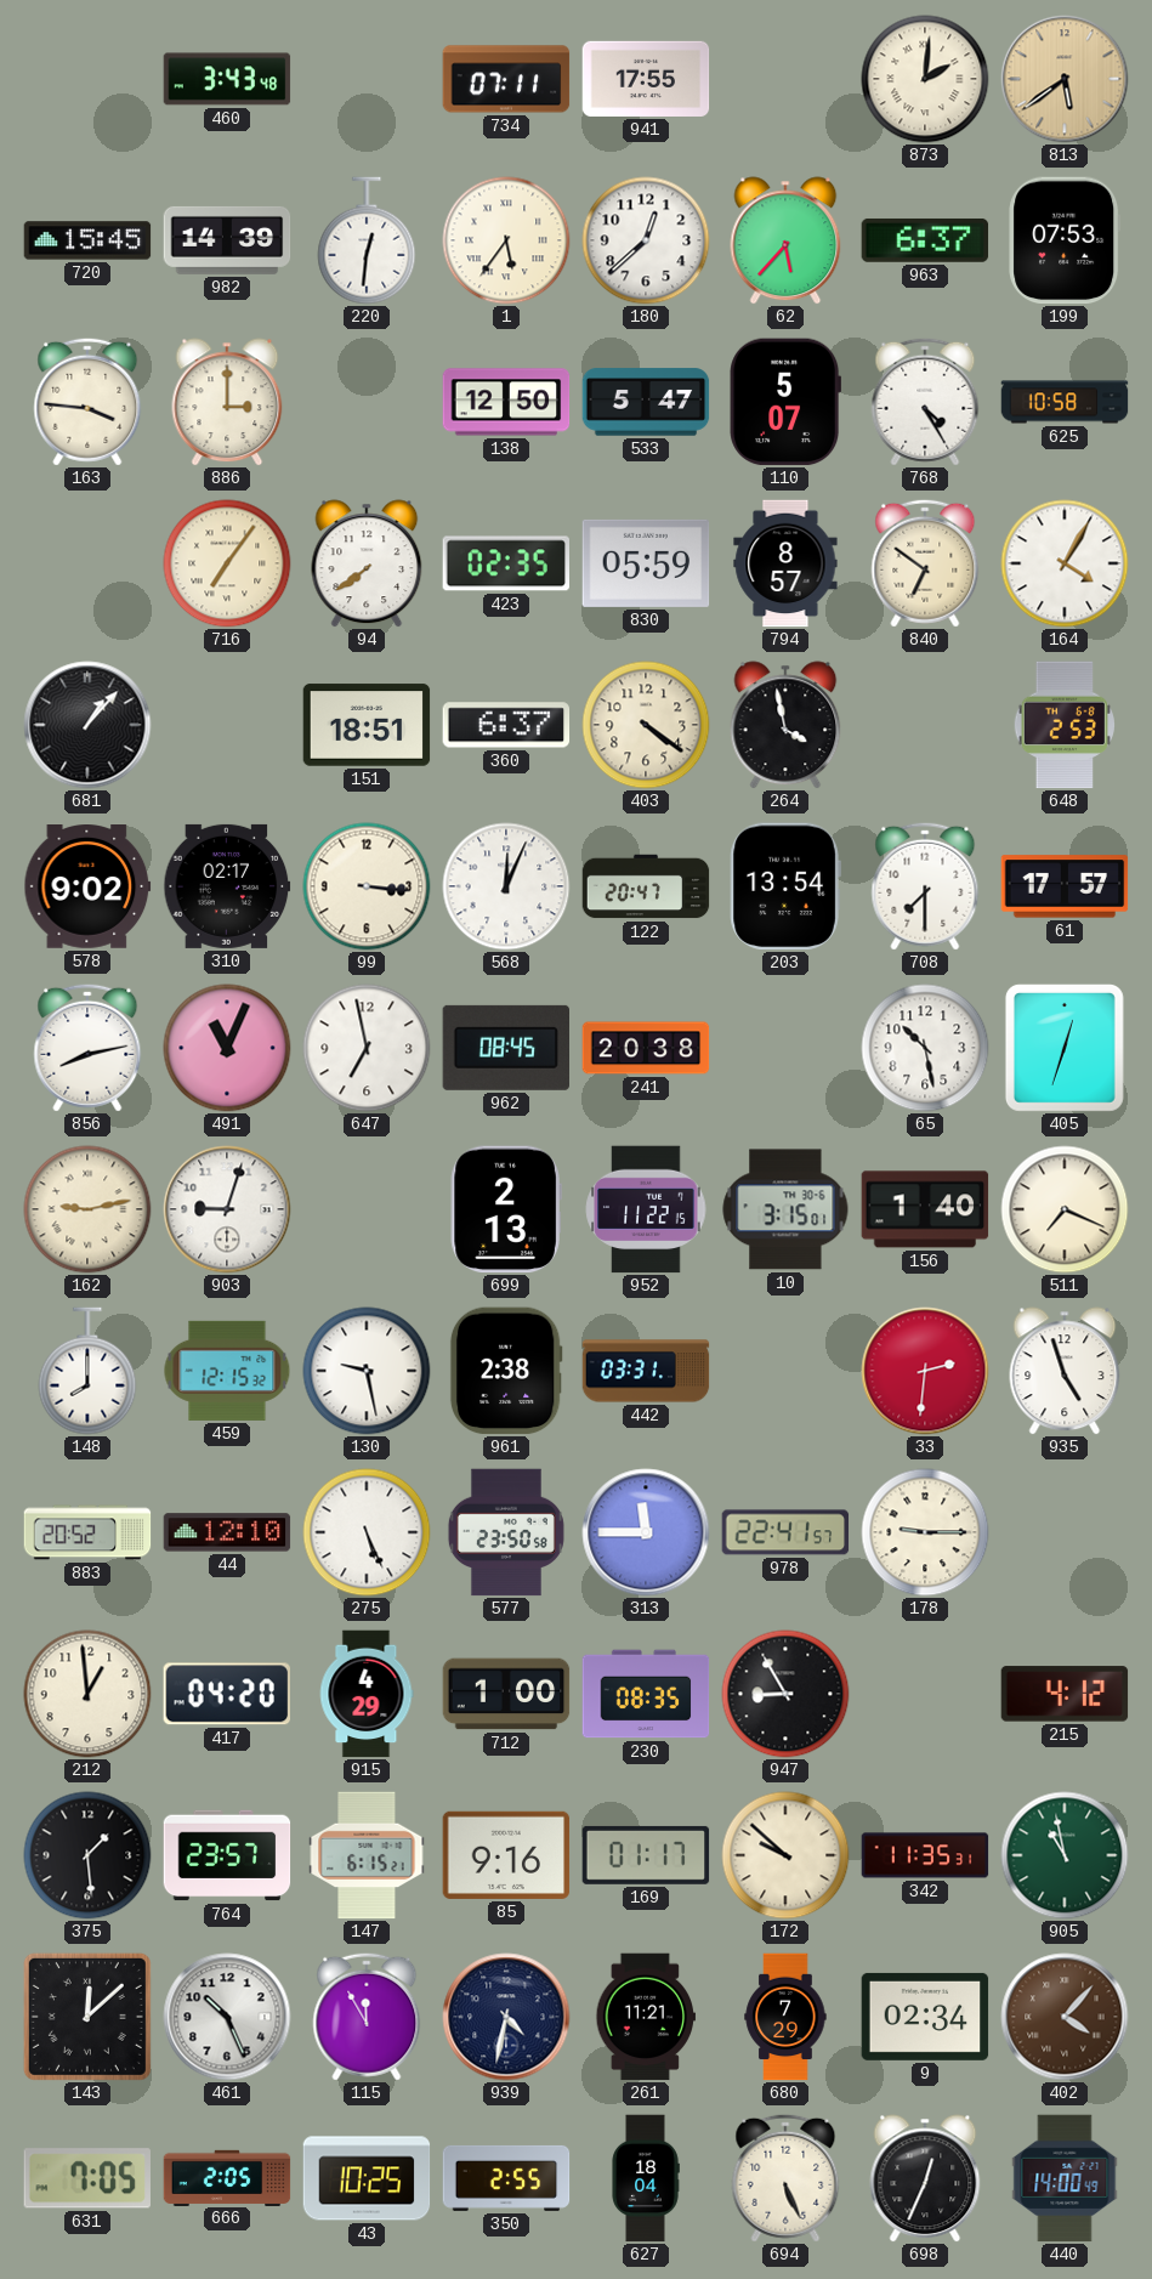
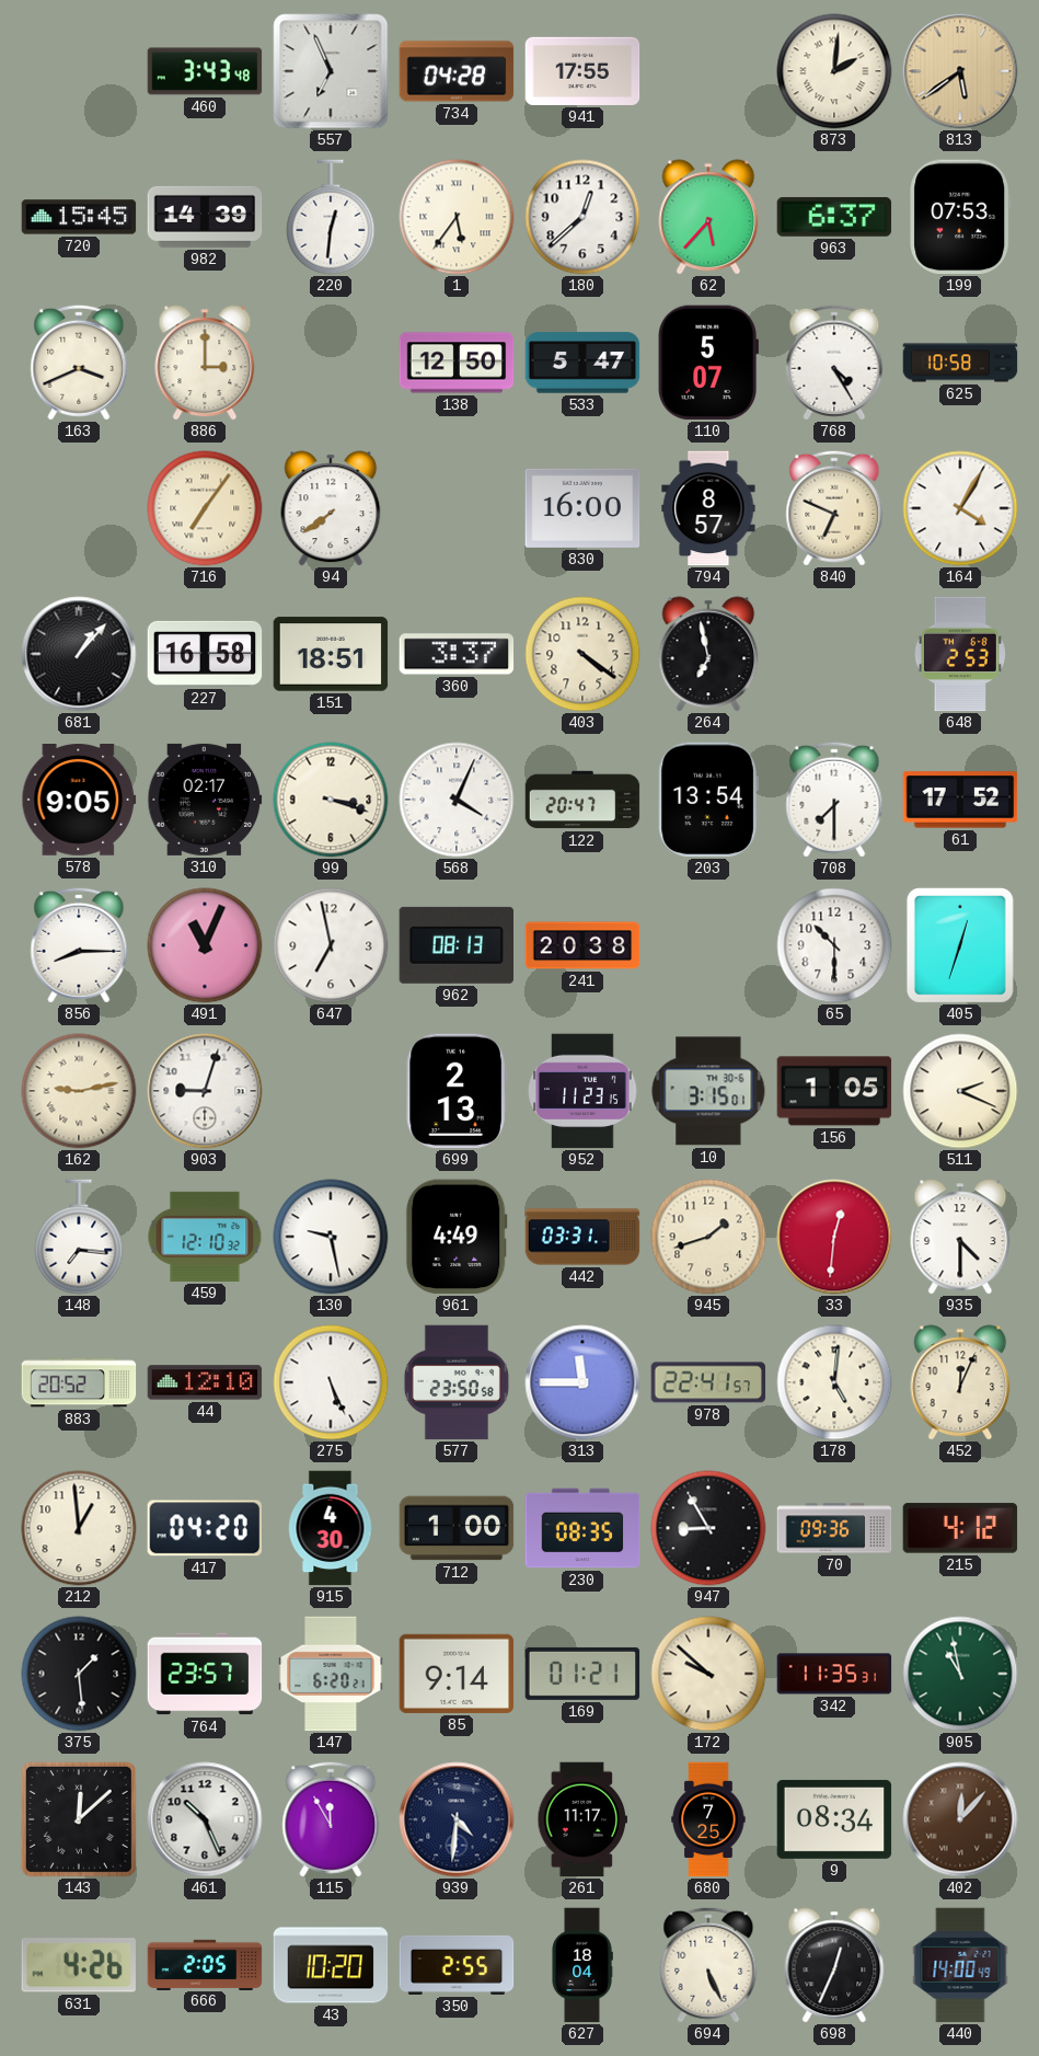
557: none -> 6:56
734: 07:11 -> 04:28
163: 3:46 -> 3:41
423: 02:35 -> none
830: 05:59 -> 16:00
840: 6:51 -> 6:49
227: none -> 16:58
360: 6:37 -> 3:37
264: 3:58 -> 6:58
578: 9:02 -> 9:05
99: 3:16 -> 3:18
568: 12:04 -> 4:04
61: 17:57 -> 17:52
856: 8:13 -> 8:15
962: 08:45 -> 08:13
65: 10:28 -> 10:30
952: 11:22 -> 11:23
156: 1:40 -> 1:05
511: 7:19 -> 2:19
148: 8:00 -> 7:16
459: 12:15 -> 12:10
961: 2:38 -> 4:49
945: none -> 1:42
33: 2:31 -> 12:31
935: 4:57 -> 4:30
178: 9:15 -> 5:01
452: none -> 12:04
915: 4:29 -> 4:30
70: none -> 09:36
147: 6:15 -> 6:20
85: 9:16 -> 9:14
169: 01:17 -> 01:21
939: 4:32 -> 4:31
261: 11:21 -> 11:17
680: 7:29 -> 7:25
9: 02:34 -> 08:34
402: 4:07 -> 12:07
631: 7:05 -> 4:26
43: 10:25 -> 10:20
